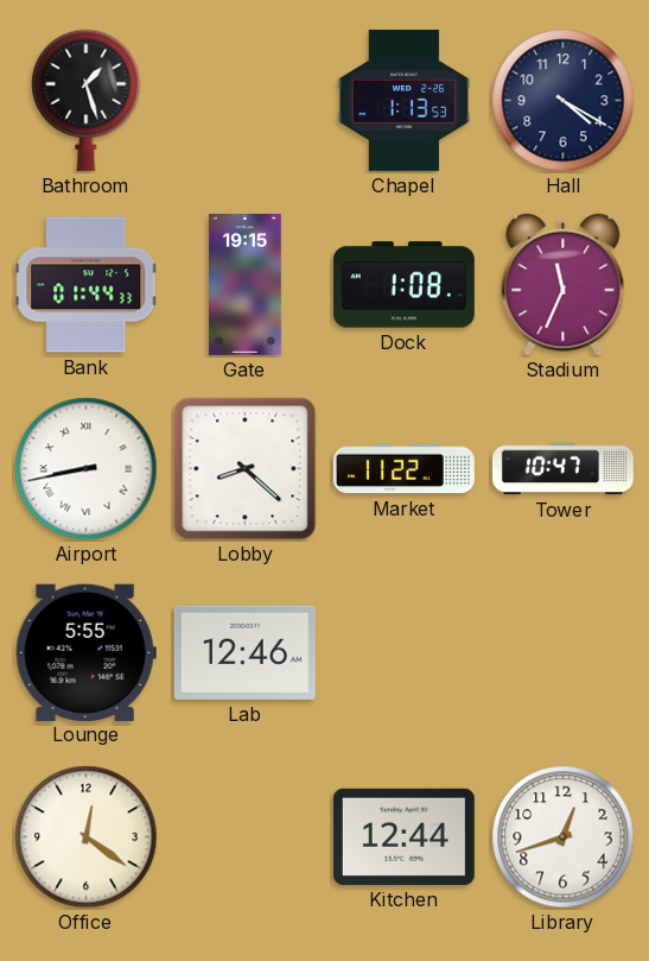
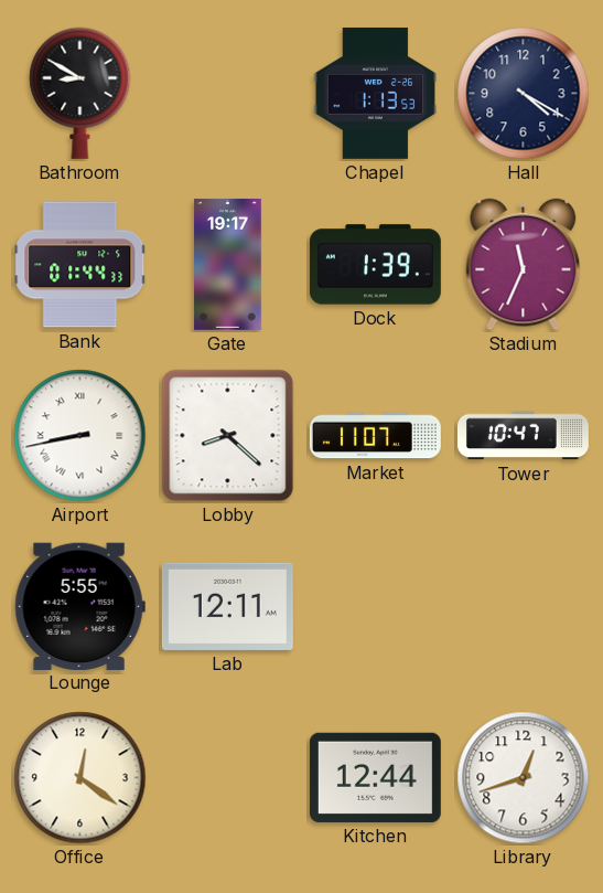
Bathroom: 1:27 -> 8:50
Gate: 19:15 -> 19:17
Dock: 1:08 -> 1:39
Market: 11:22 -> 11:07
Lab: 12:46 -> 12:11
